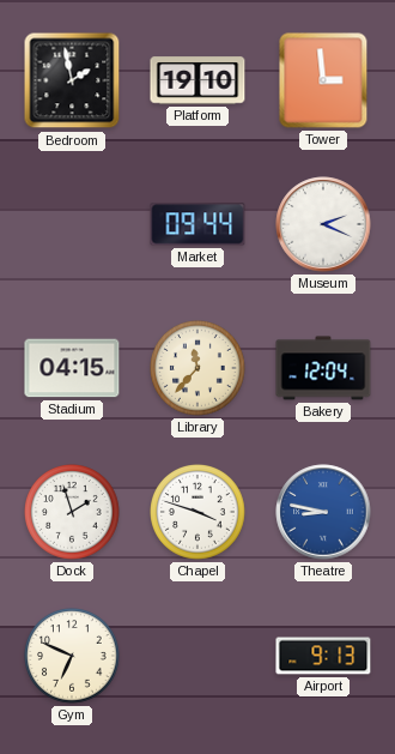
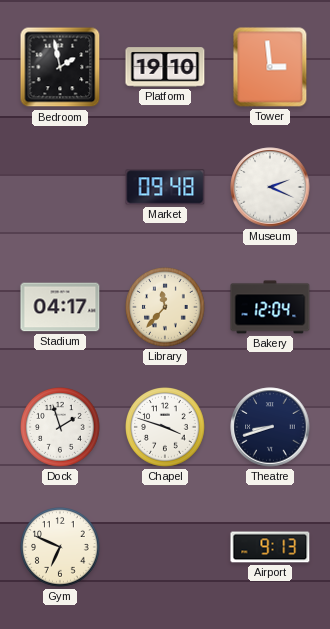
Market: 09:44 -> 09:48
Stadium: 04:15 -> 04:17
Theatre: 8:47 -> 8:42
Theatre dial: blue -> navy
